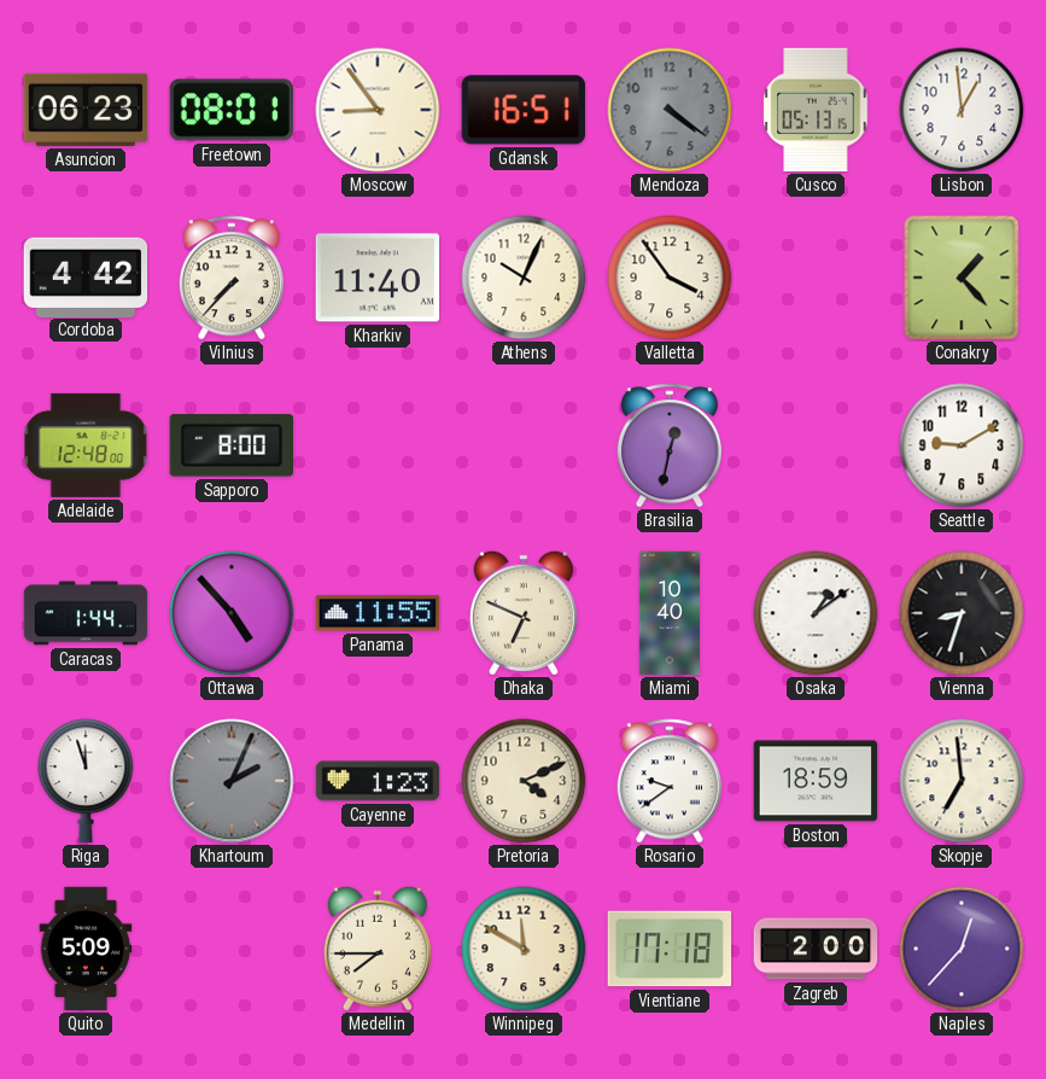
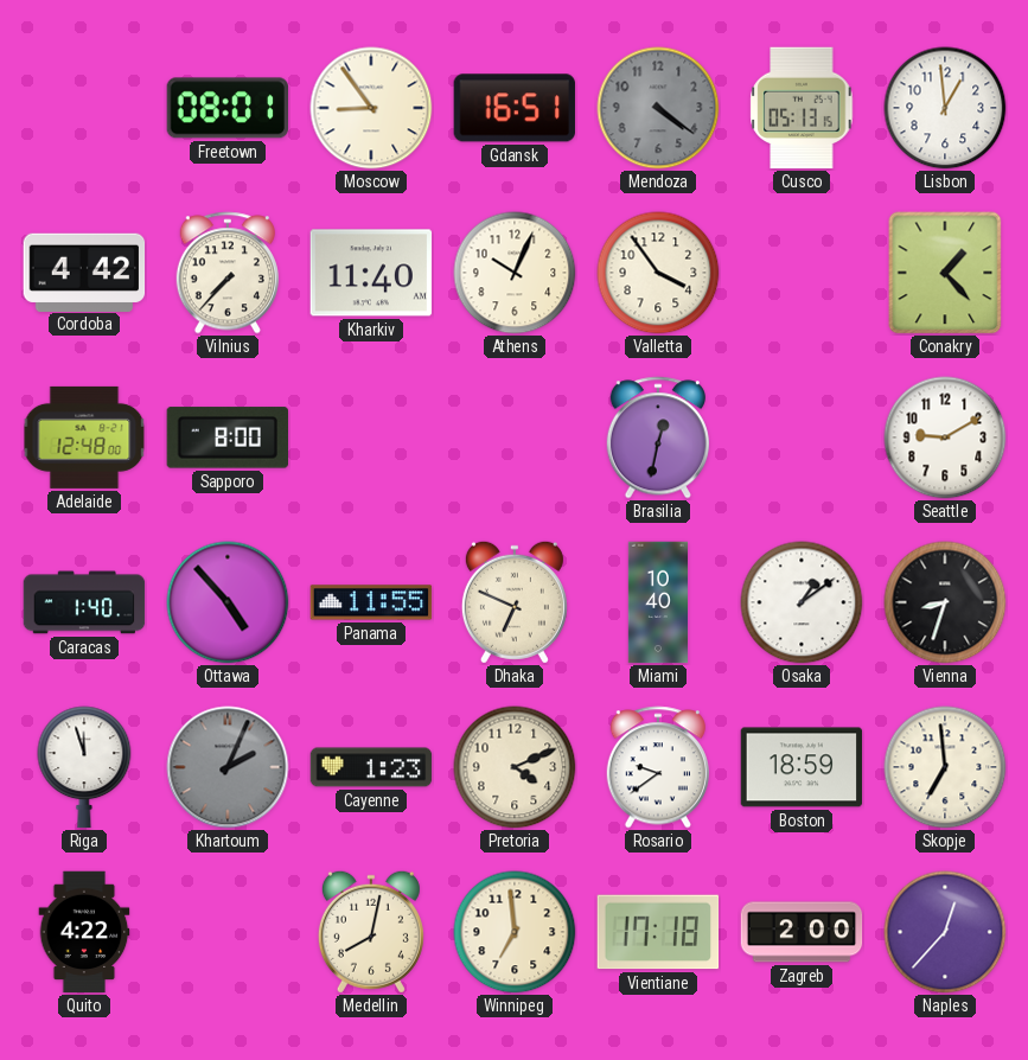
Asuncion: 06:23 -> none
Caracas: 1:44 -> 1:40
Quito: 5:09 -> 4:22
Medellin: 7:45 -> 8:02
Winnipeg: 11:50 -> 6:59
